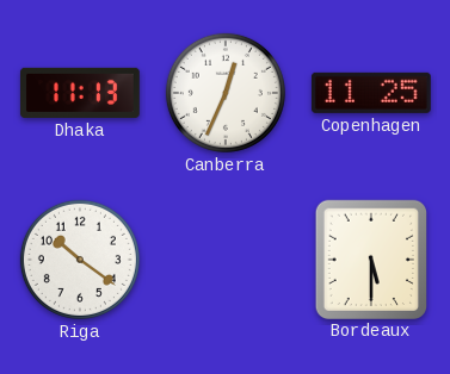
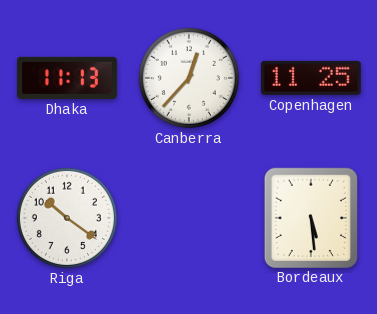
Canberra: 12:34 -> 12:37
Bordeaux: 5:30 -> 5:29
